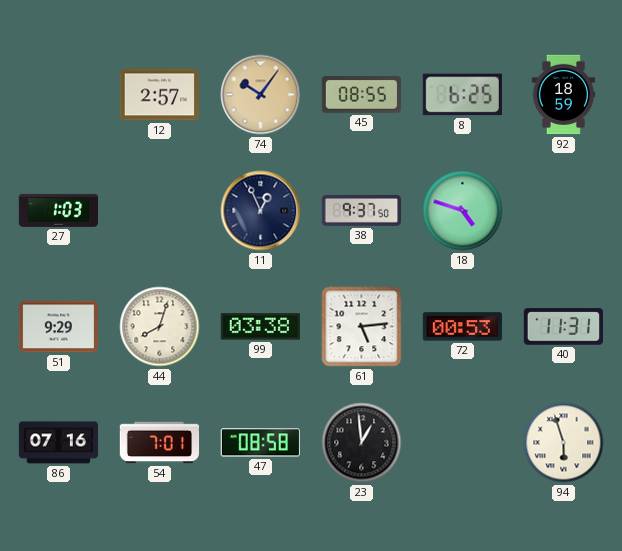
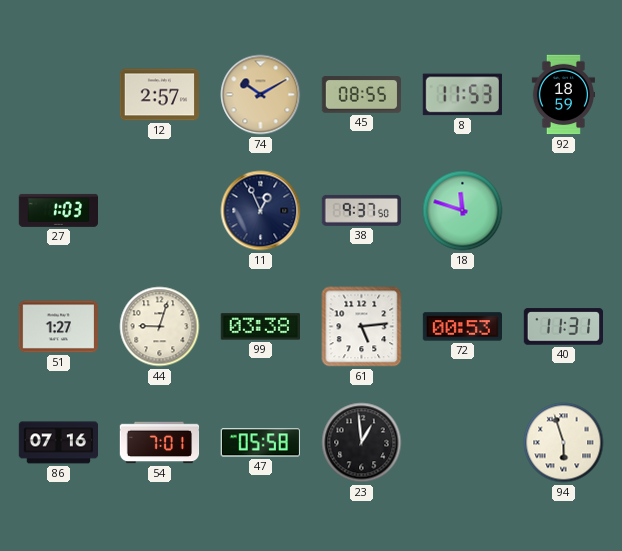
74: 10:06 -> 10:10
8: 6:25 -> 11:53
18: 4:48 -> 11:48
51: 9:29 -> 1:27
44: 8:03 -> 9:03
47: 08:58 -> 05:58
